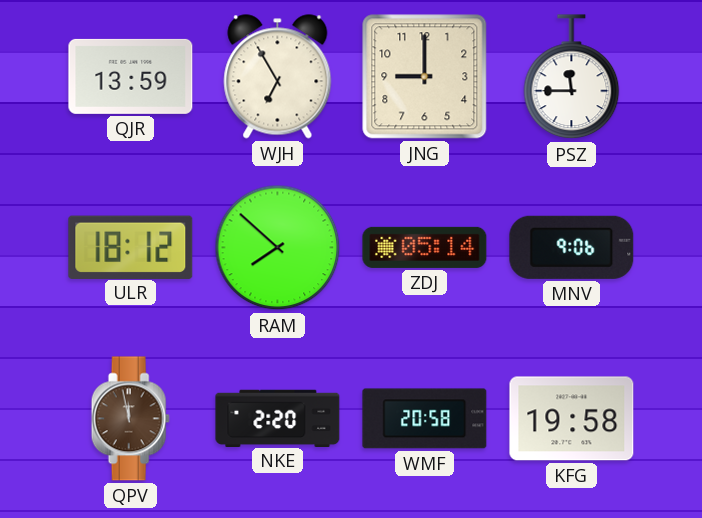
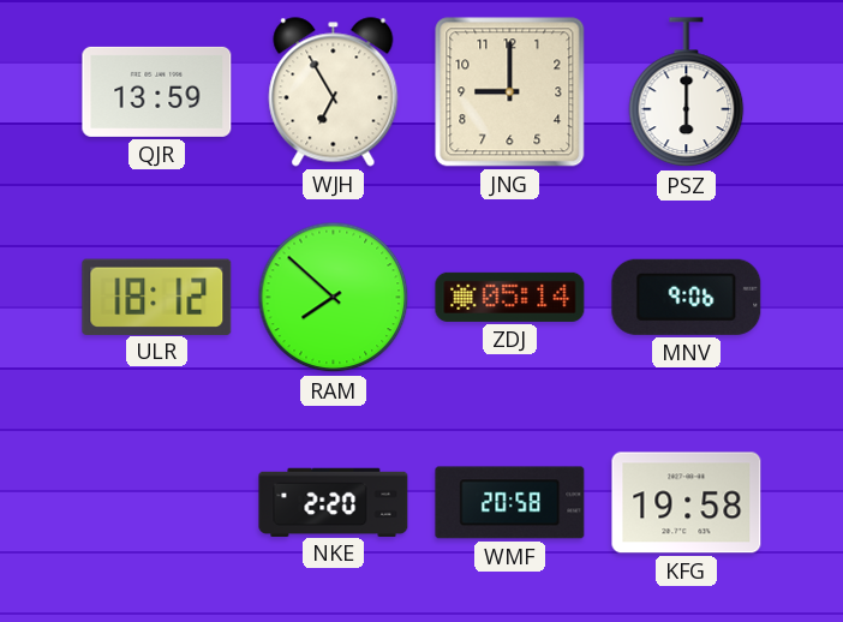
PSZ: 11:45 -> 6:00
QPV: 11:58 -> none
